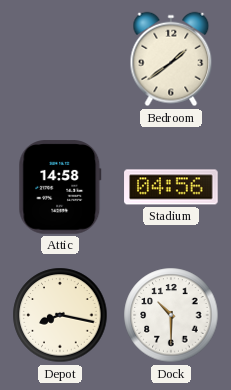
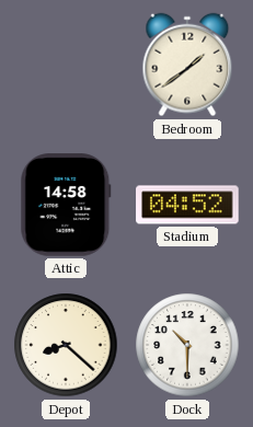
Stadium: 04:56 -> 04:52
Depot: 8:17 -> 8:22
